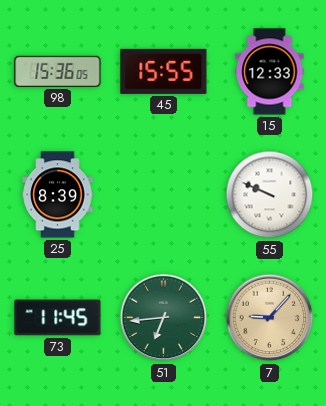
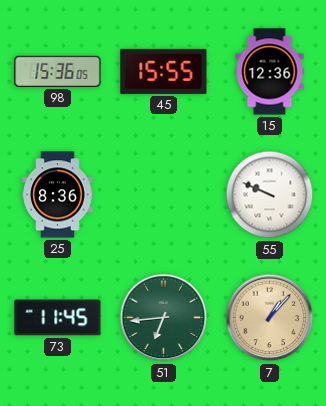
15: 12:33 -> 12:36
25: 8:39 -> 8:36
7: 9:07 -> 1:07
